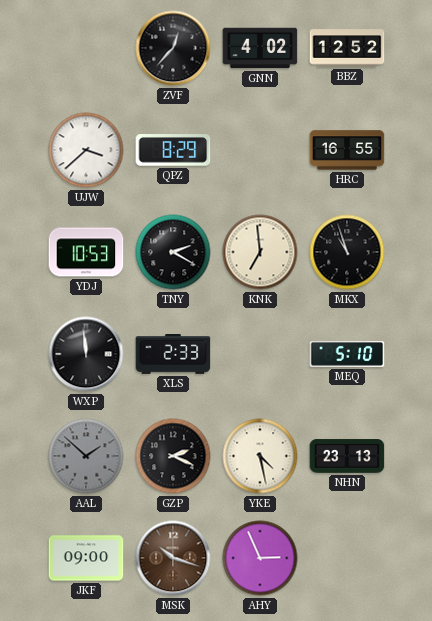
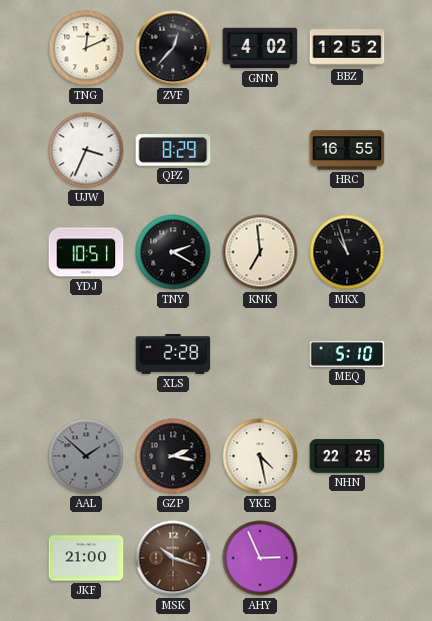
TNG: none -> 12:11
UJW: 3:38 -> 3:34
YDJ: 10:53 -> 10:51
WXP: 11:59 -> none
XLS: 2:33 -> 2:28
GZP: 2:19 -> 2:17
NHN: 23:13 -> 22:25
JKF: 09:00 -> 21:00
